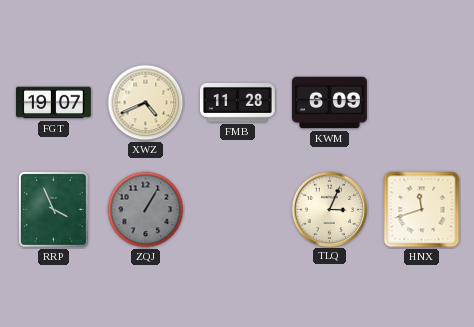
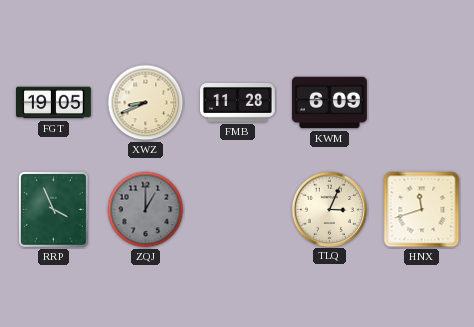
FGT: 19:07 -> 19:05
XWZ: 4:41 -> 8:41
ZQJ: 1:05 -> 1:00
